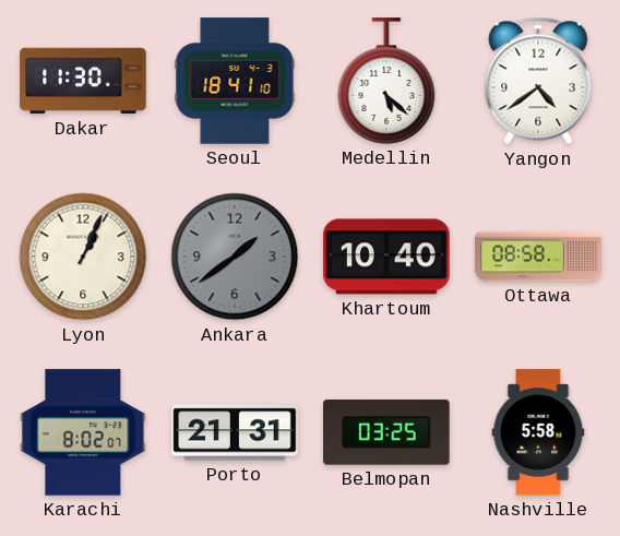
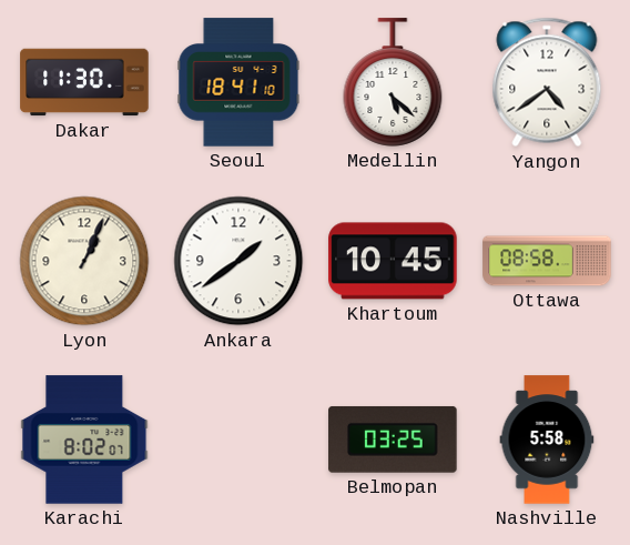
Ankara dial: grey -> white
Khartoum: 10:40 -> 10:45
Porto: 21:31 -> none
